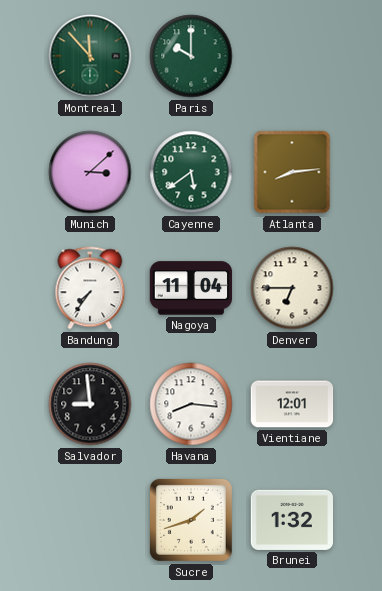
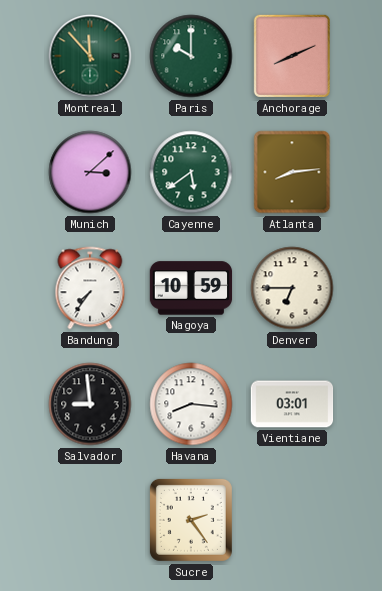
Anchorage: none -> 8:11
Nagoya: 11:04 -> 10:59
Vientiane: 12:01 -> 03:01
Sucre: 1:42 -> 2:24
Brunei: 1:32 -> none
